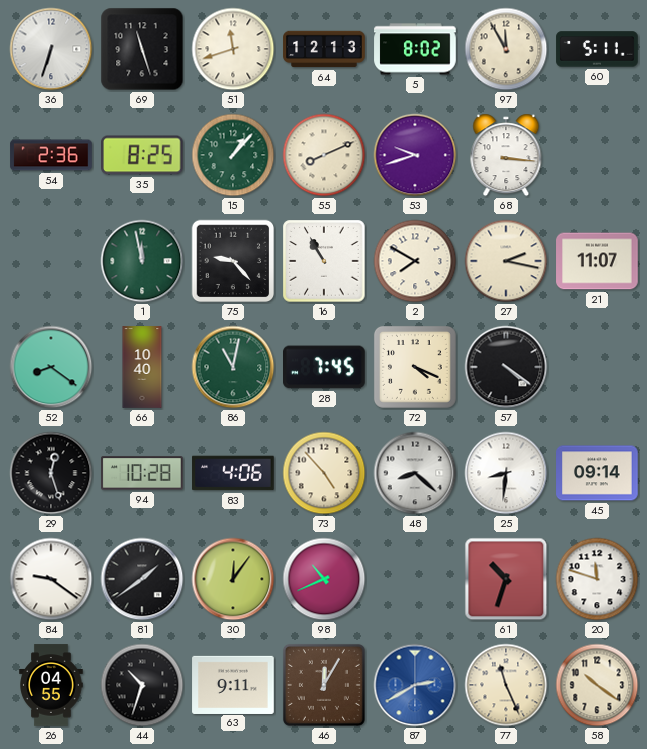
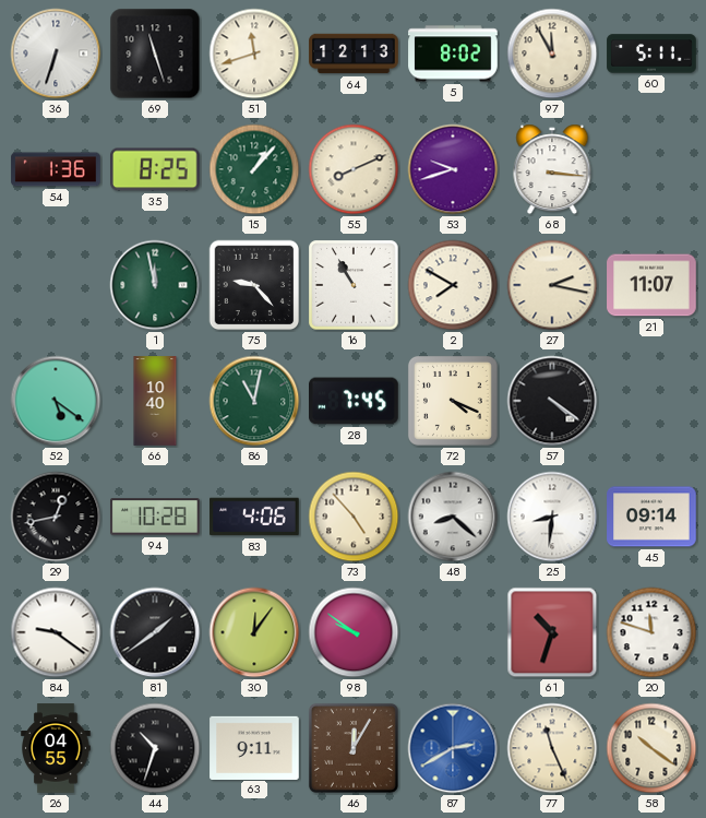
54: 2:36 -> 1:36
52: 8:21 -> 5:21
29: 12:27 -> 12:43
98: 10:41 -> 9:51
